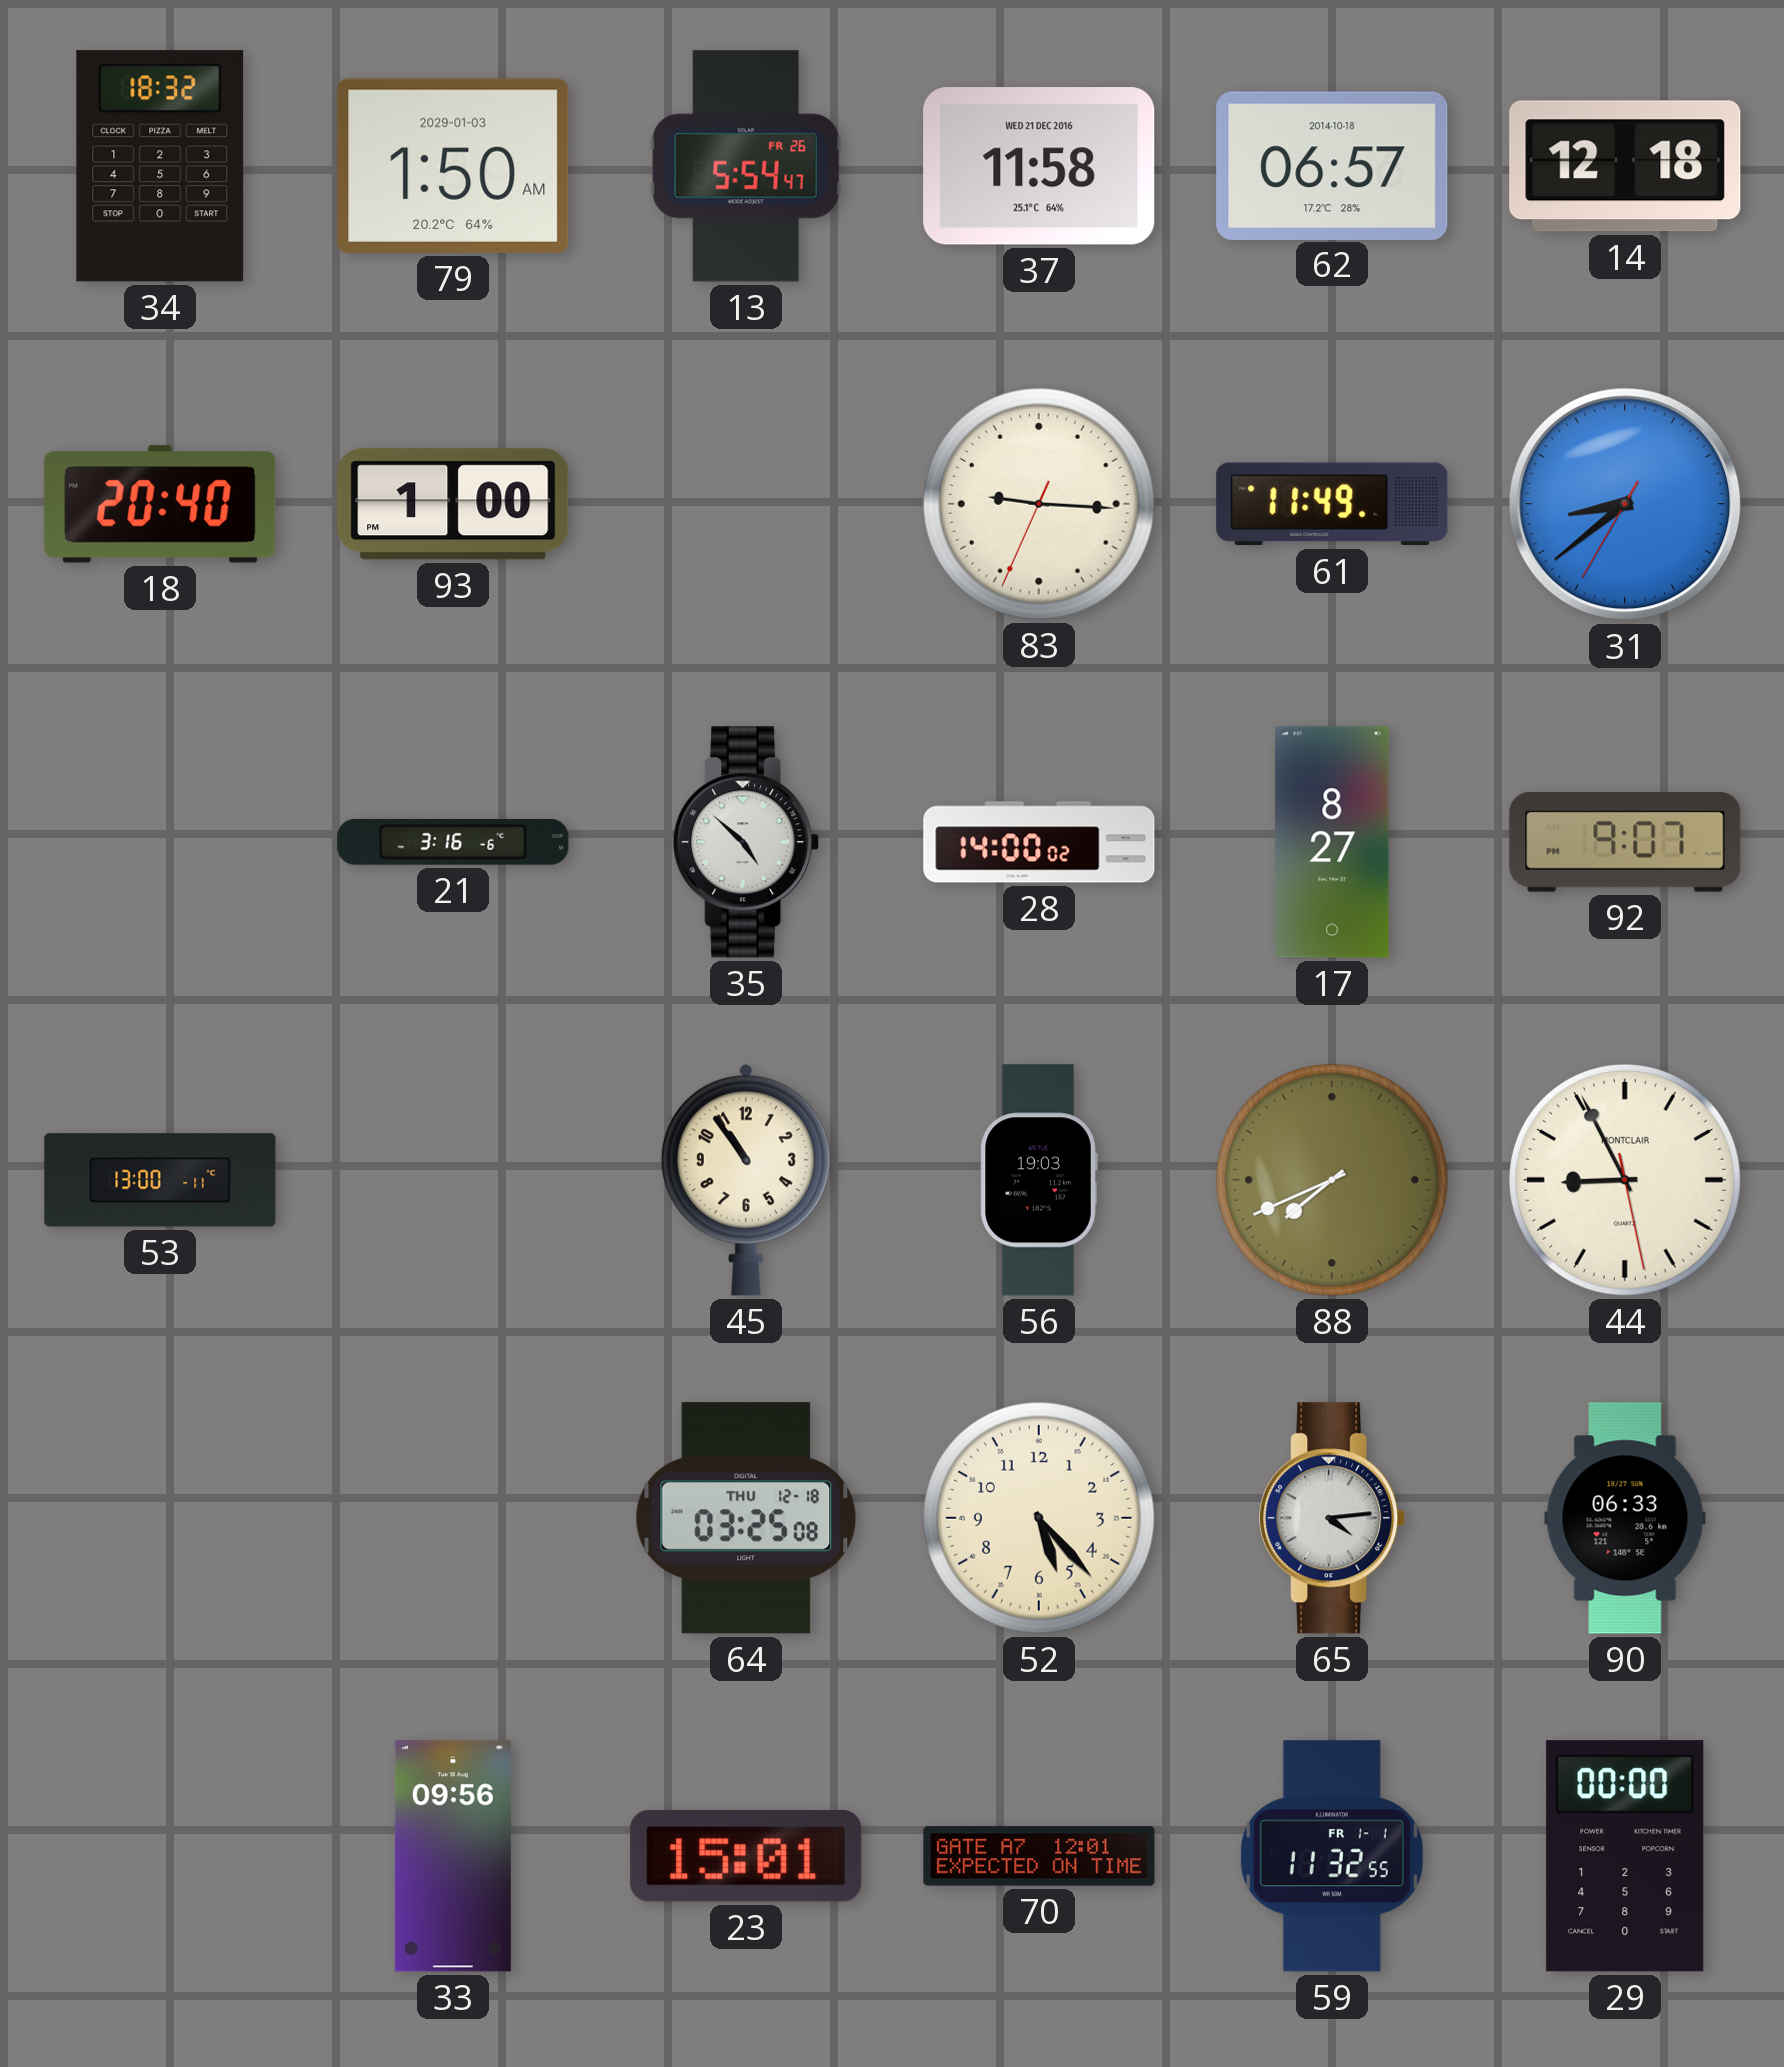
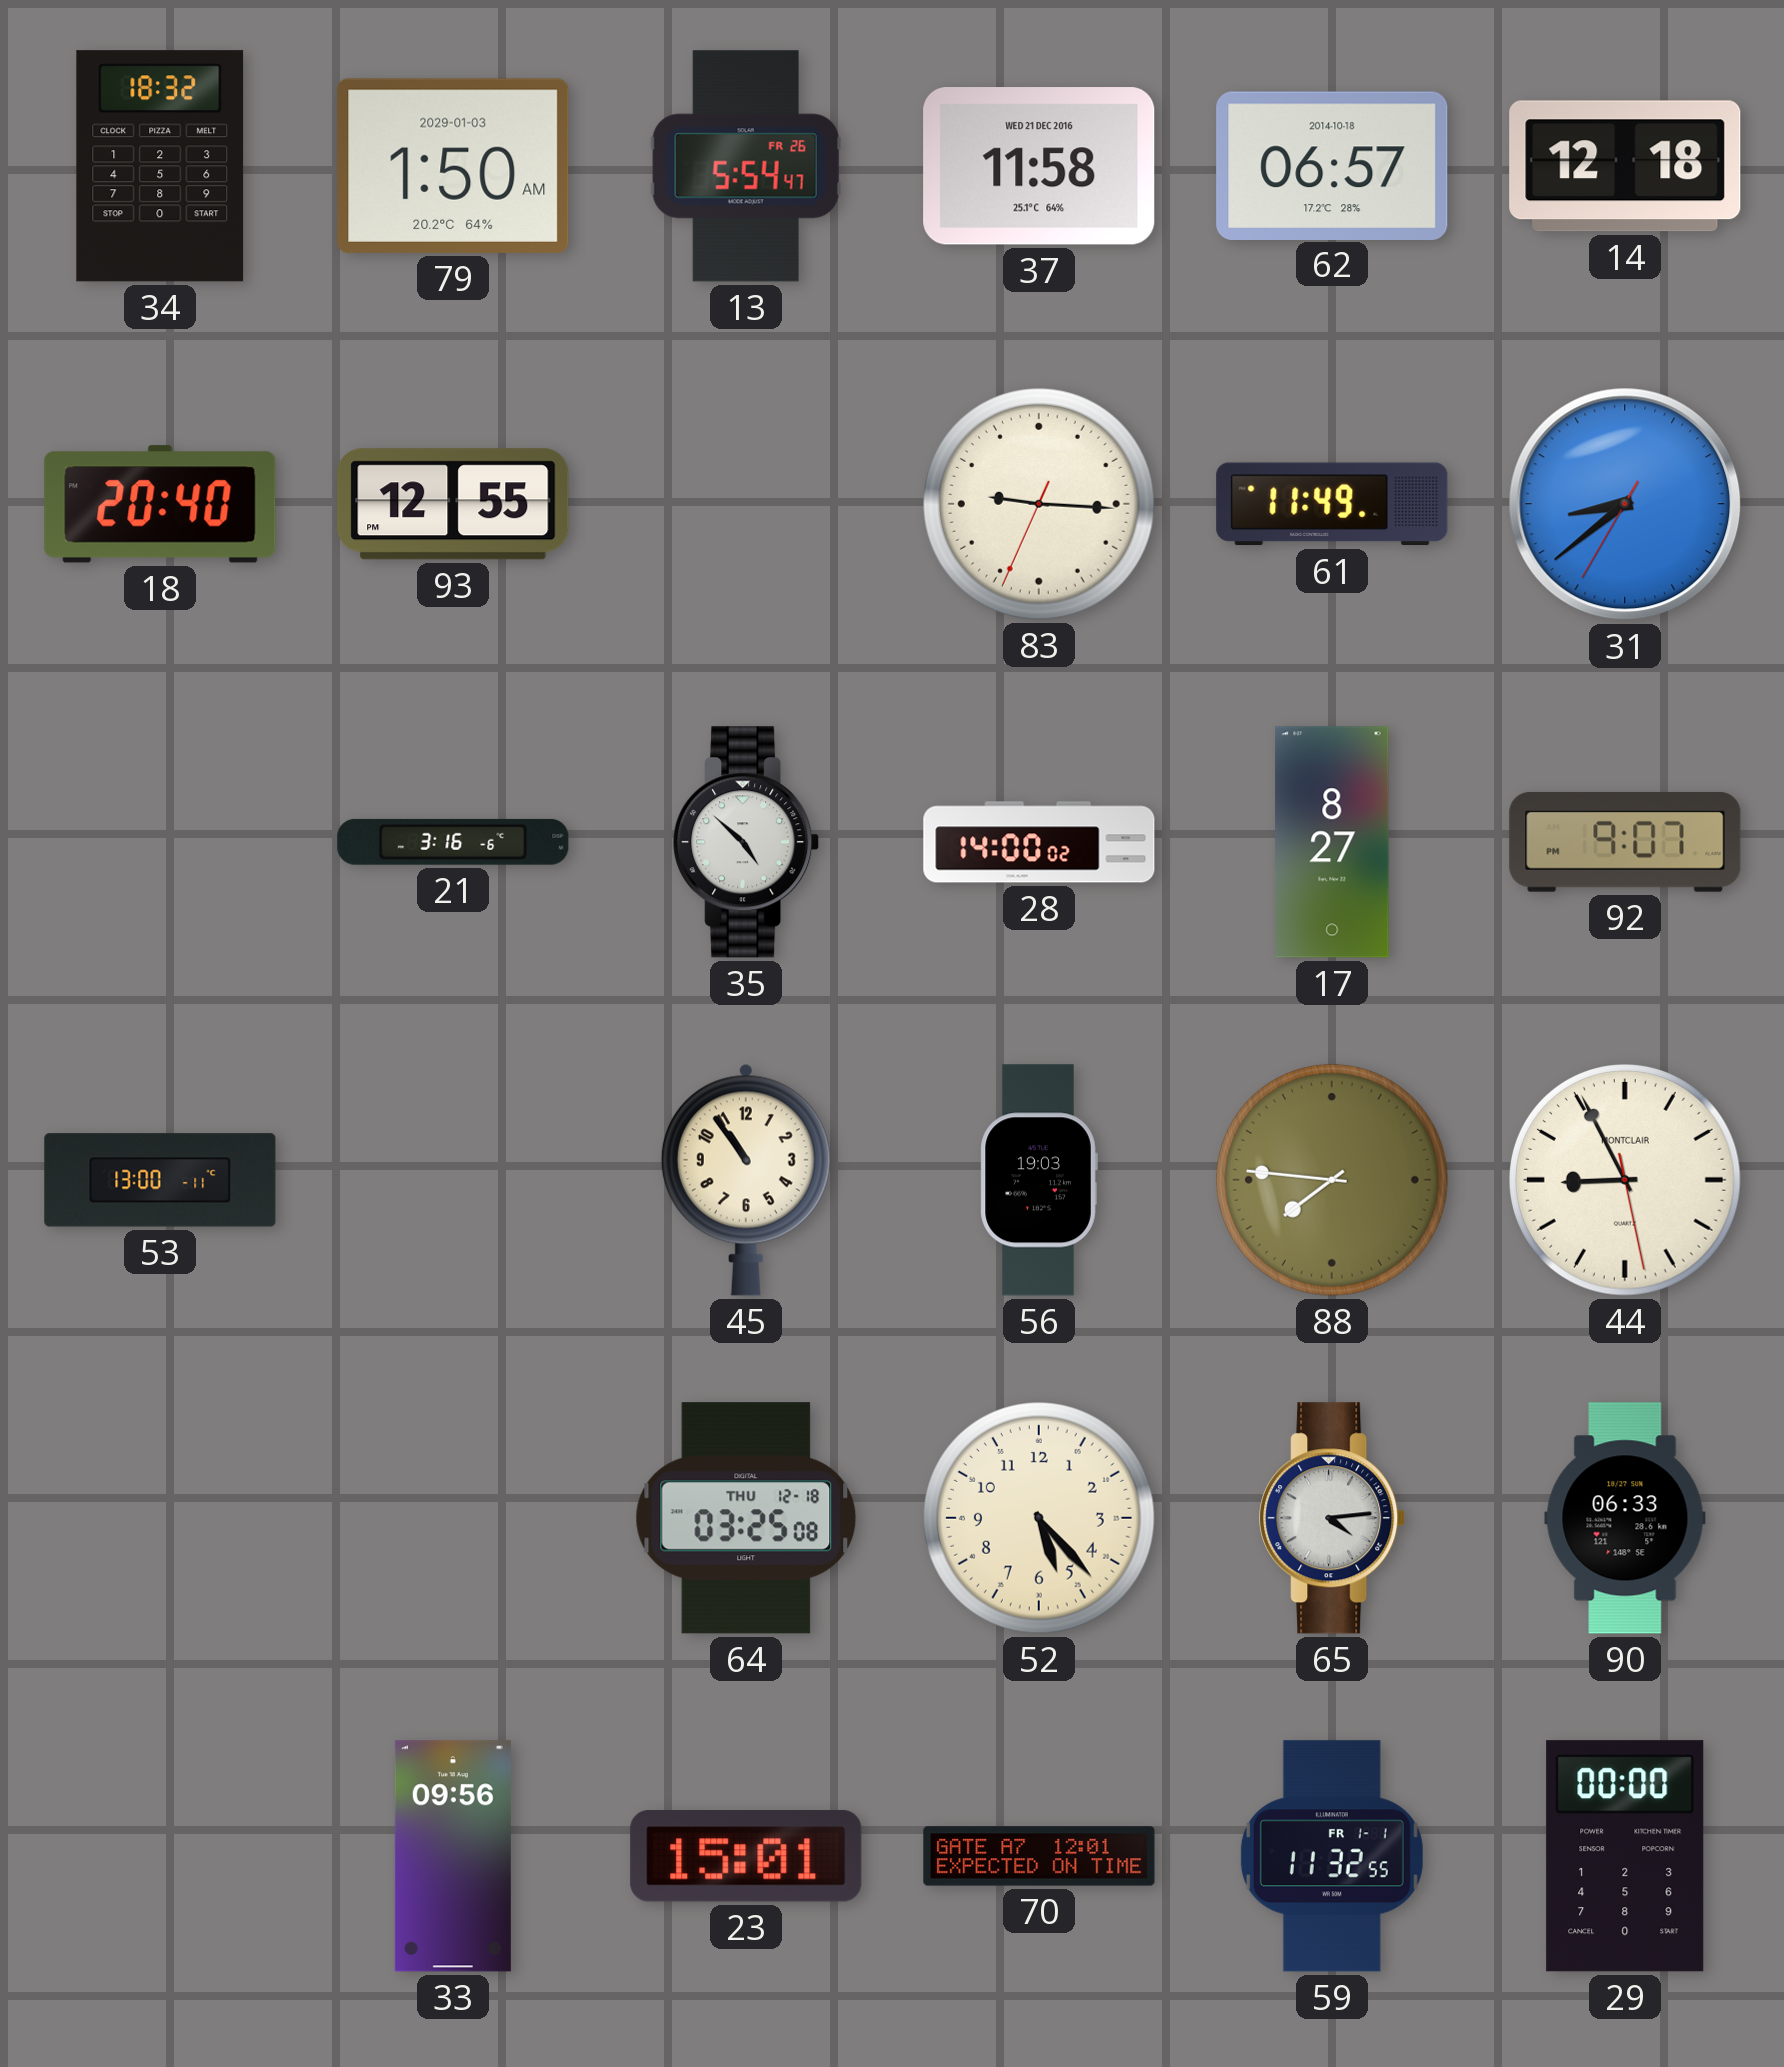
93: 1:00 -> 12:55
88: 7:41 -> 7:46
